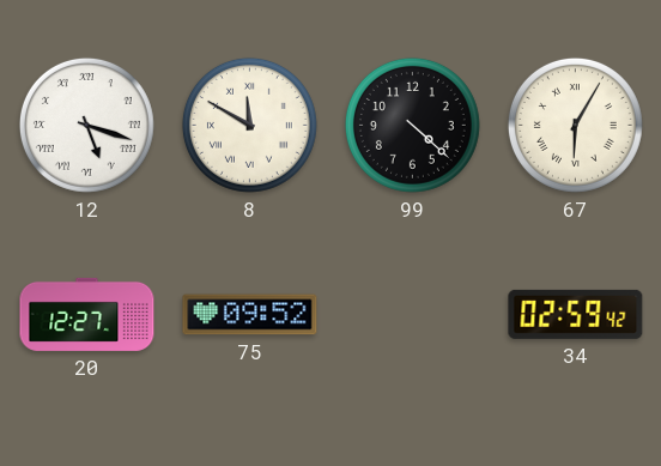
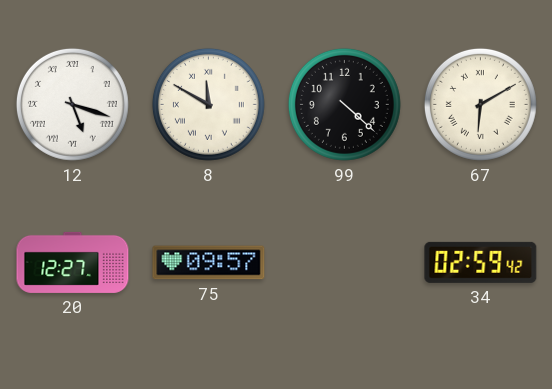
67: 6:05 -> 6:10
75: 09:52 -> 09:57
